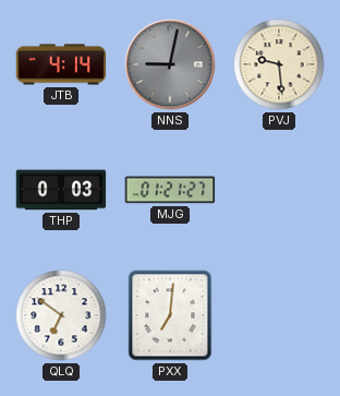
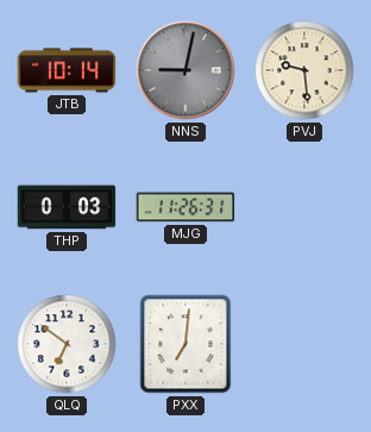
JTB: 4:14 -> 10:14
MJG: 01:21 -> 11:26
